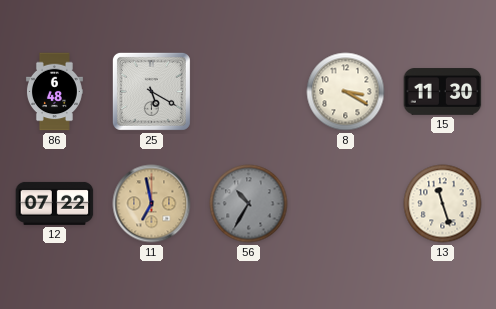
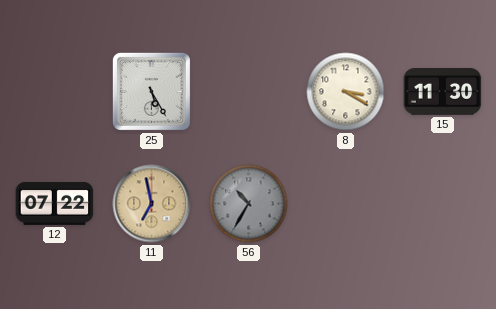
86: 6:48 -> none
25: 5:20 -> 5:25
13: 11:27 -> none
